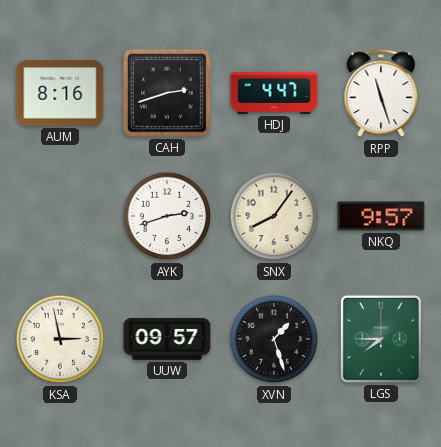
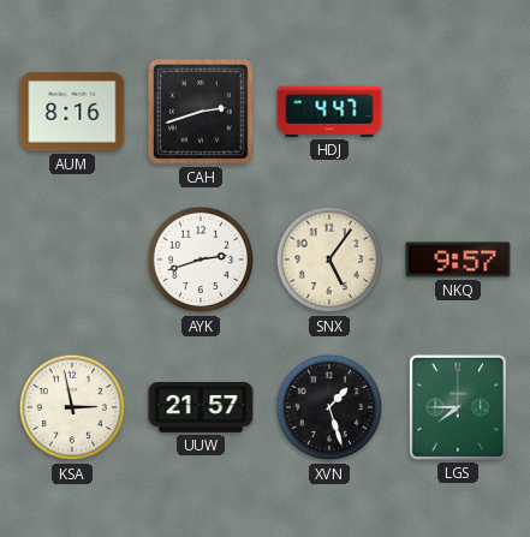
RPP: 11:27 -> none
SNX: 8:06 -> 5:06
UUW: 09:57 -> 21:57
